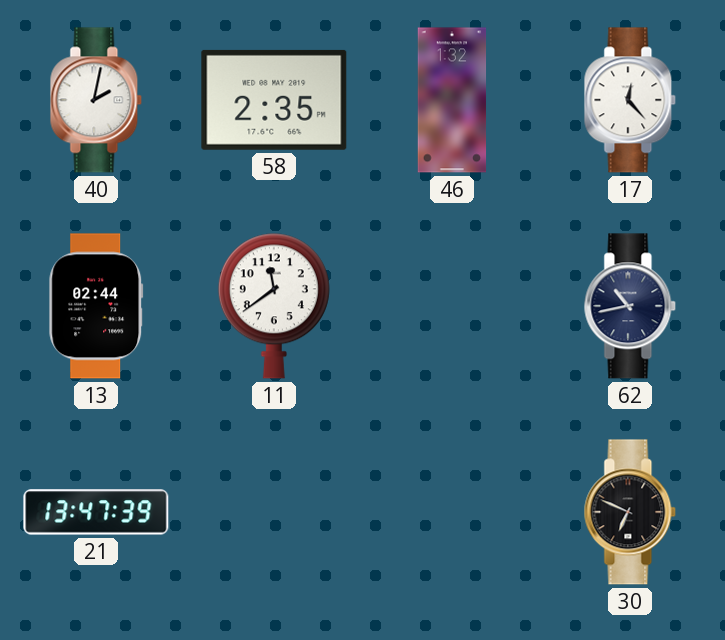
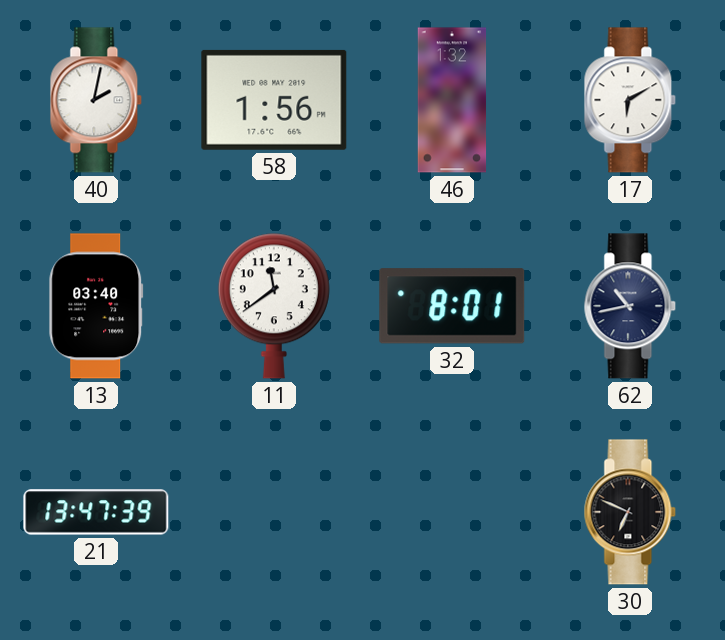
58: 2:35 -> 1:56
17: 12:23 -> 6:10
13: 02:44 -> 03:40
32: none -> 8:01
